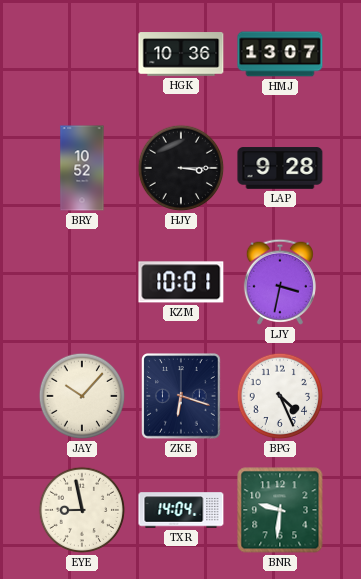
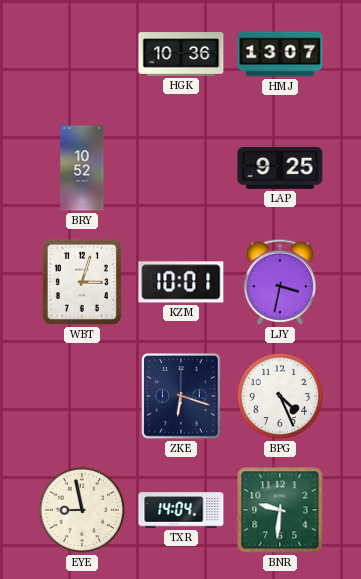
HJY: 3:15 -> none
LAP: 9:28 -> 9:25
WBT: none -> 3:03
JAY: 10:07 -> none
